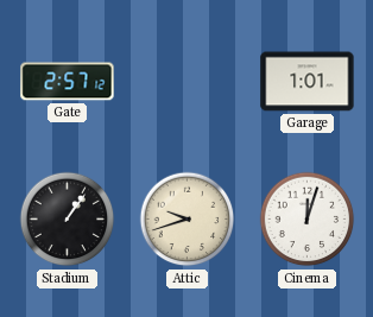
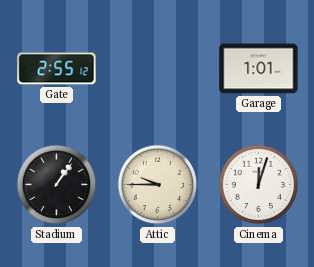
Gate: 2:57 -> 2:55
Attic: 9:42 -> 9:45
